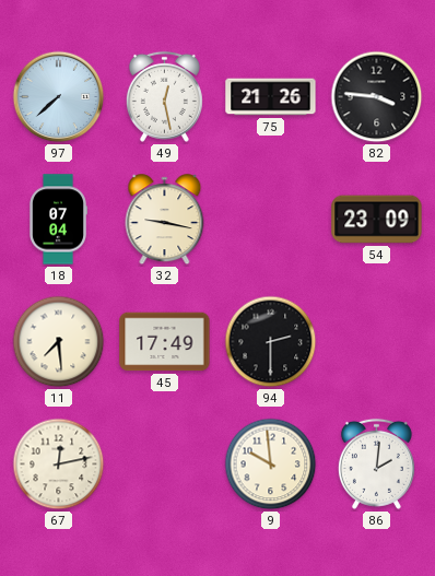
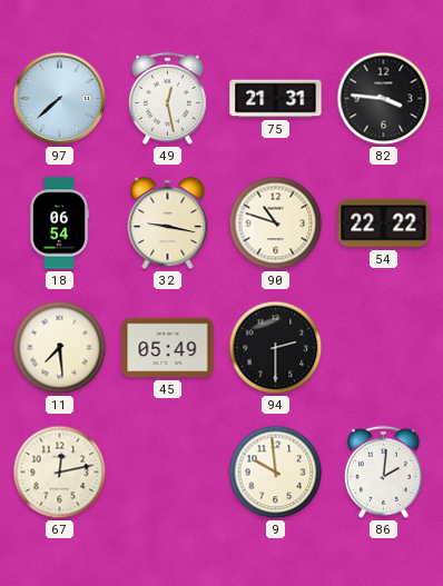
75: 21:26 -> 21:31
18: 07:04 -> 06:54
90: none -> 10:48
54: 23:09 -> 22:22
45: 17:49 -> 05:49
